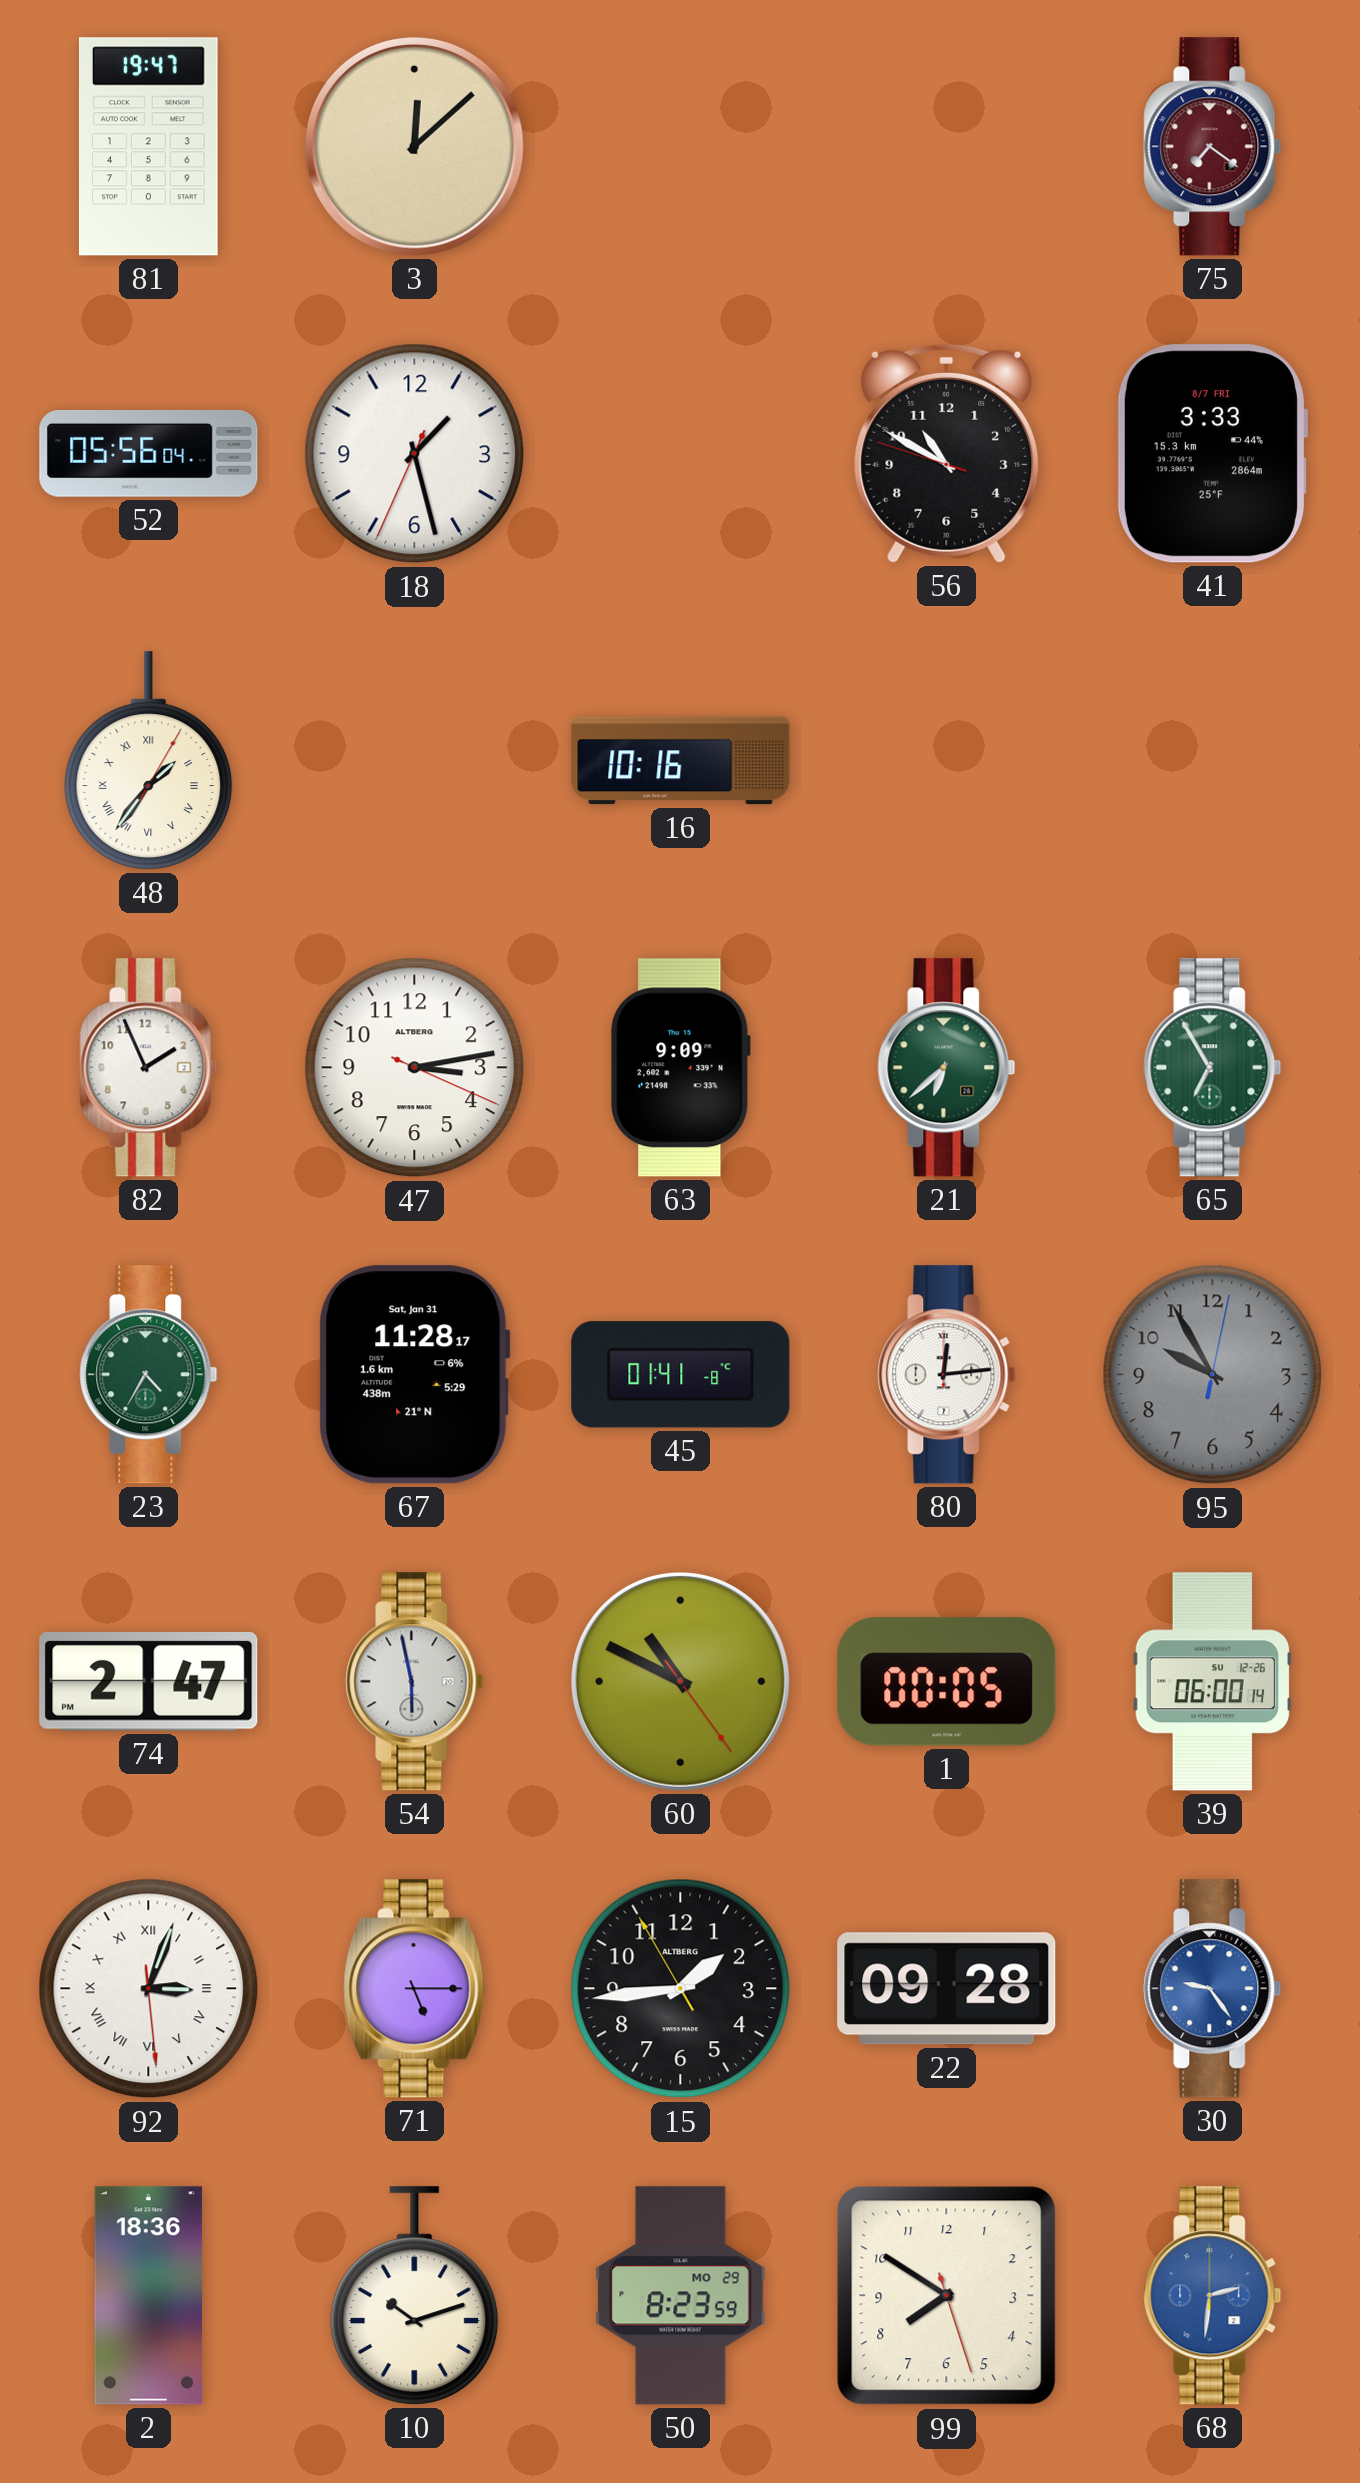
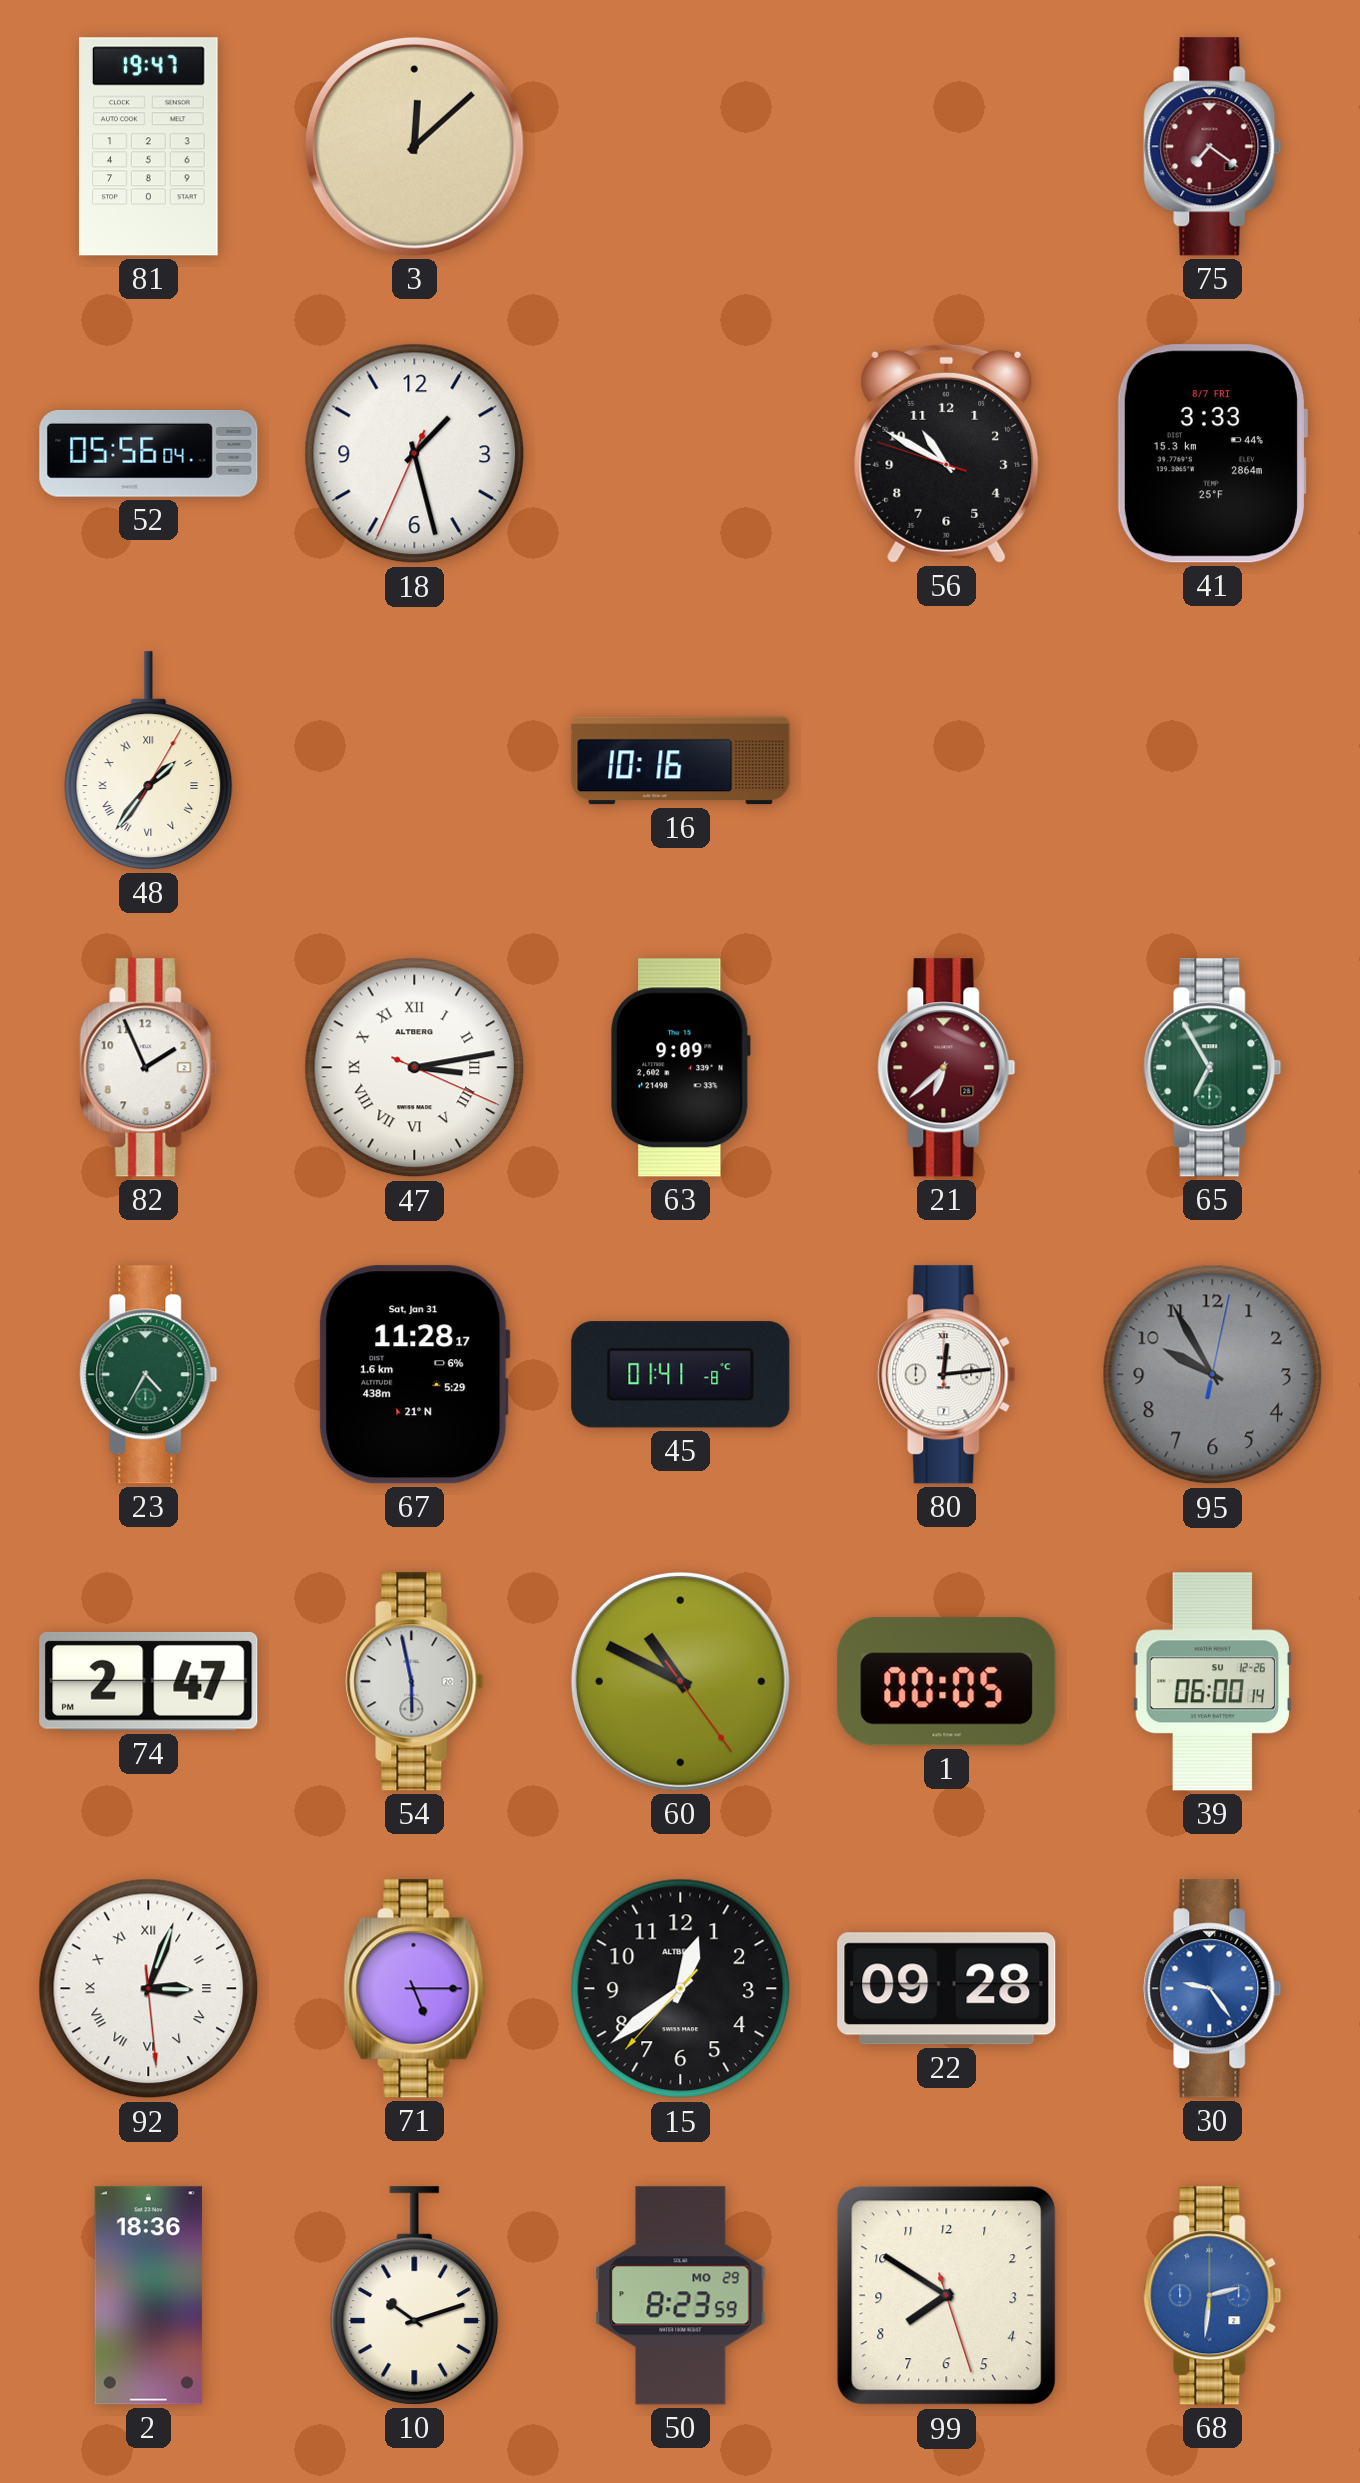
47 numerals: Arabic -> Roman
21 dial: green -> burgundy
15: 1:43 -> 12:38
